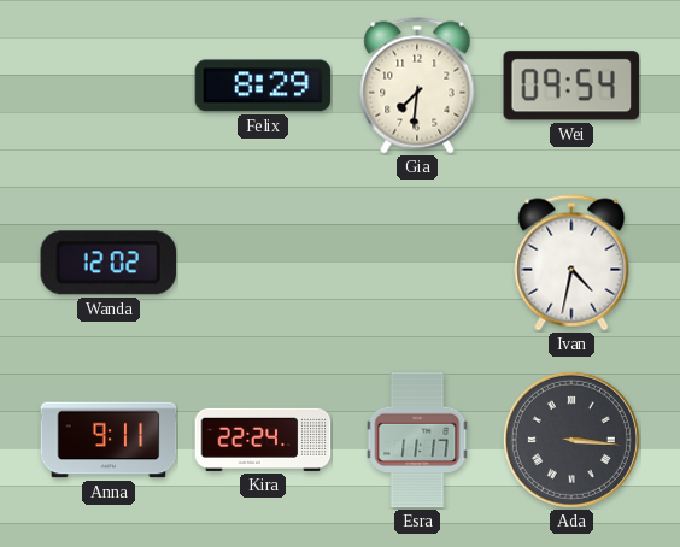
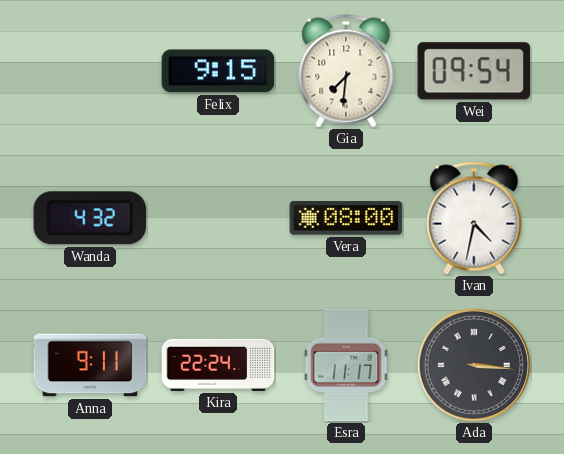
Felix: 8:29 -> 9:15
Wanda: 12:02 -> 4:32
Vera: none -> 08:00
